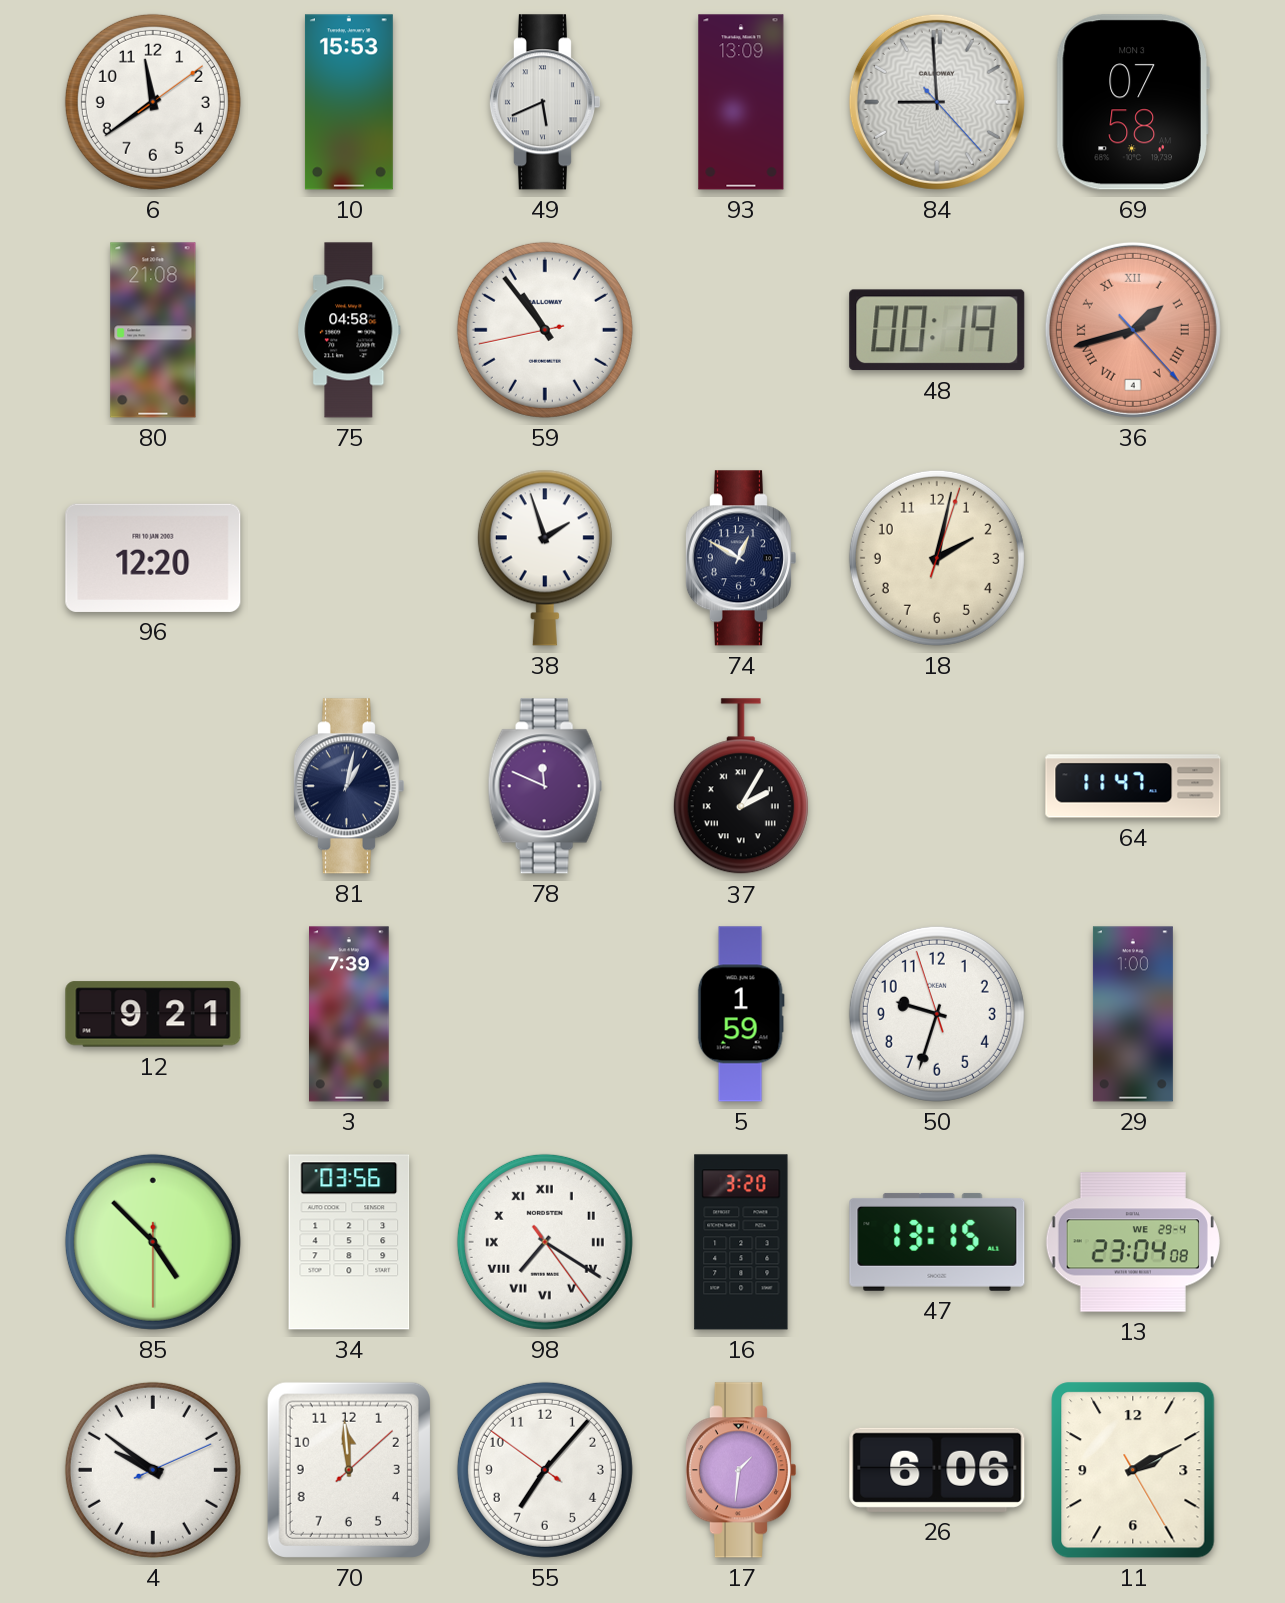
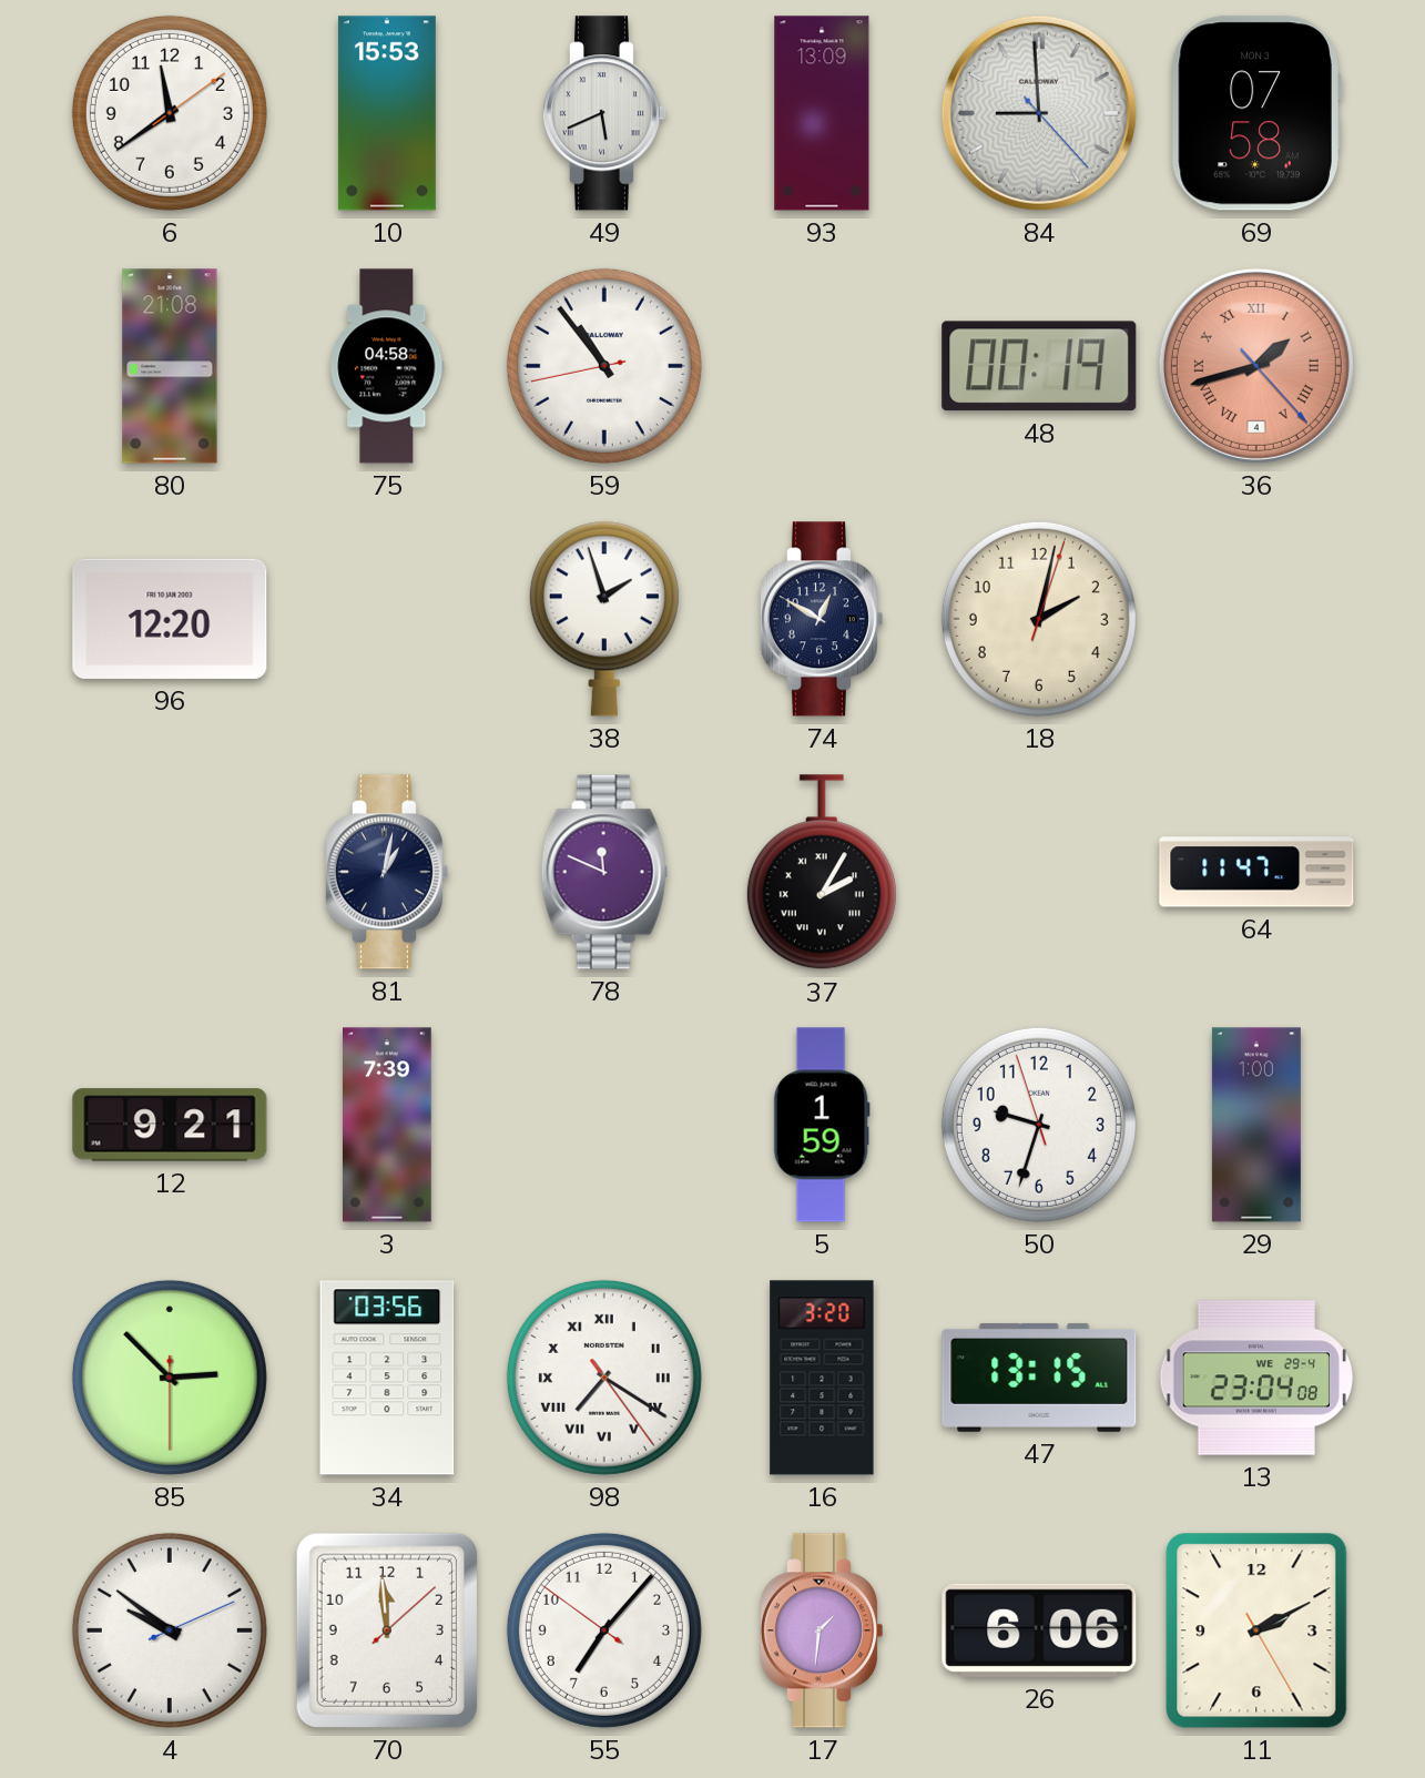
85: 4:52 -> 2:52
